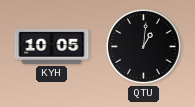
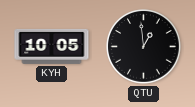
QTU: 1:01 -> 12:59
